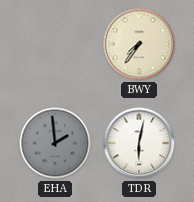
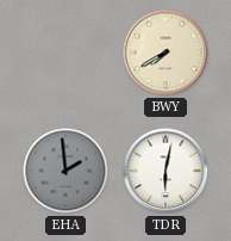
BWY: 7:36 -> 7:40
